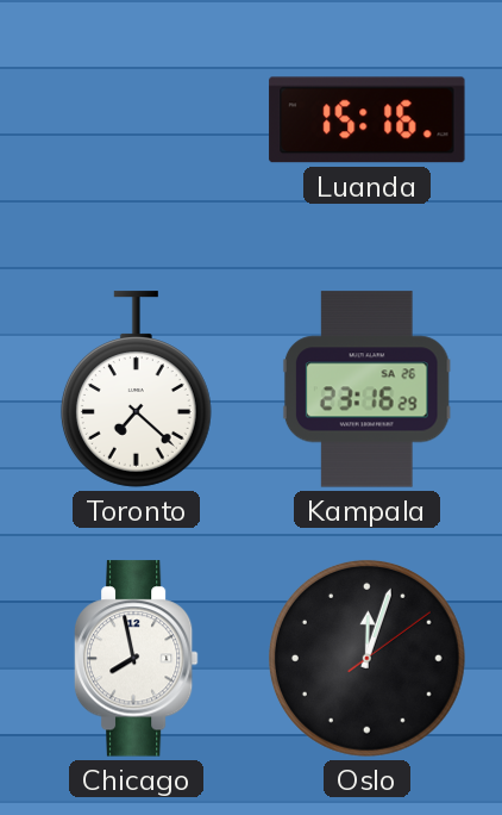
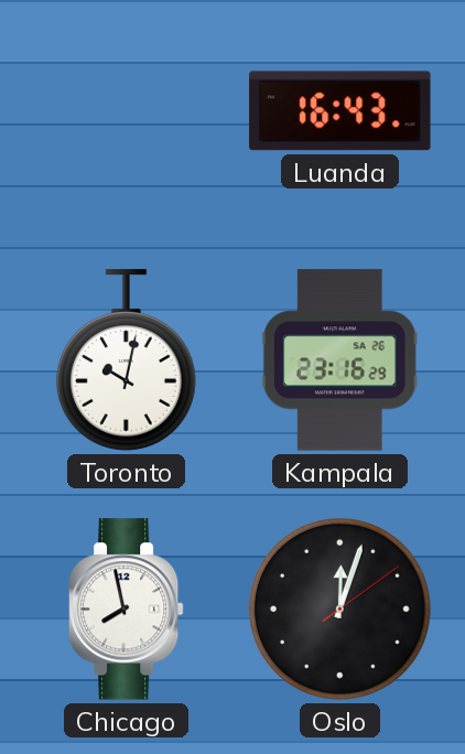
Luanda: 15:16 -> 16:43
Toronto: 7:22 -> 10:02
